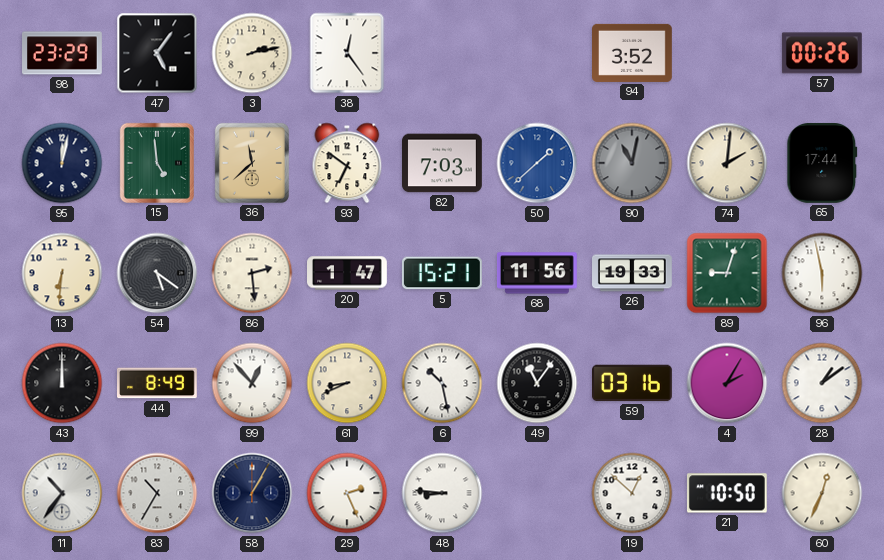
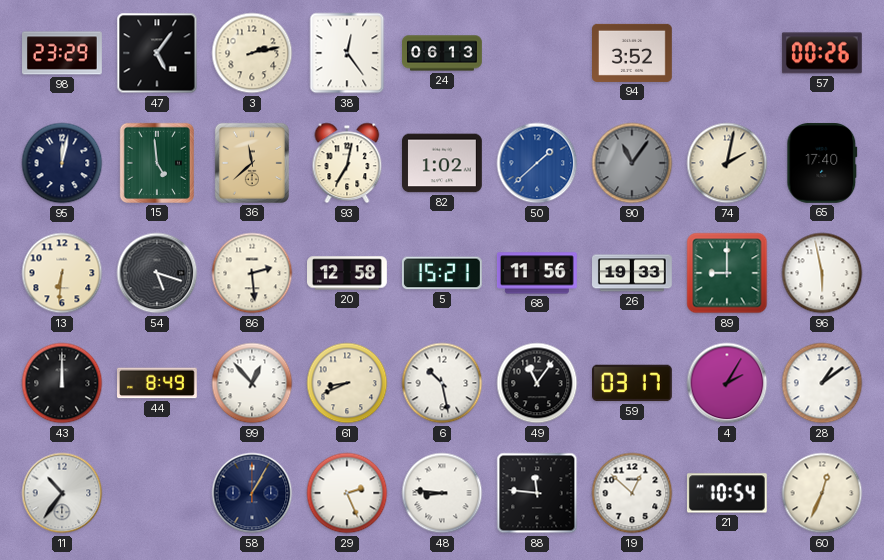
24: none -> 06:13
93: 6:51 -> 7:02
82: 7:03 -> 1:02
90: 11:02 -> 11:06
74: 2:01 -> 2:02
65: 17:44 -> 17:40
54: 5:21 -> 5:18
20: 1:47 -> 12:58
89: 9:03 -> 9:00
59: 03:16 -> 03:17
83: 10:35 -> none
88: none -> 11:46
21: 10:50 -> 10:54
